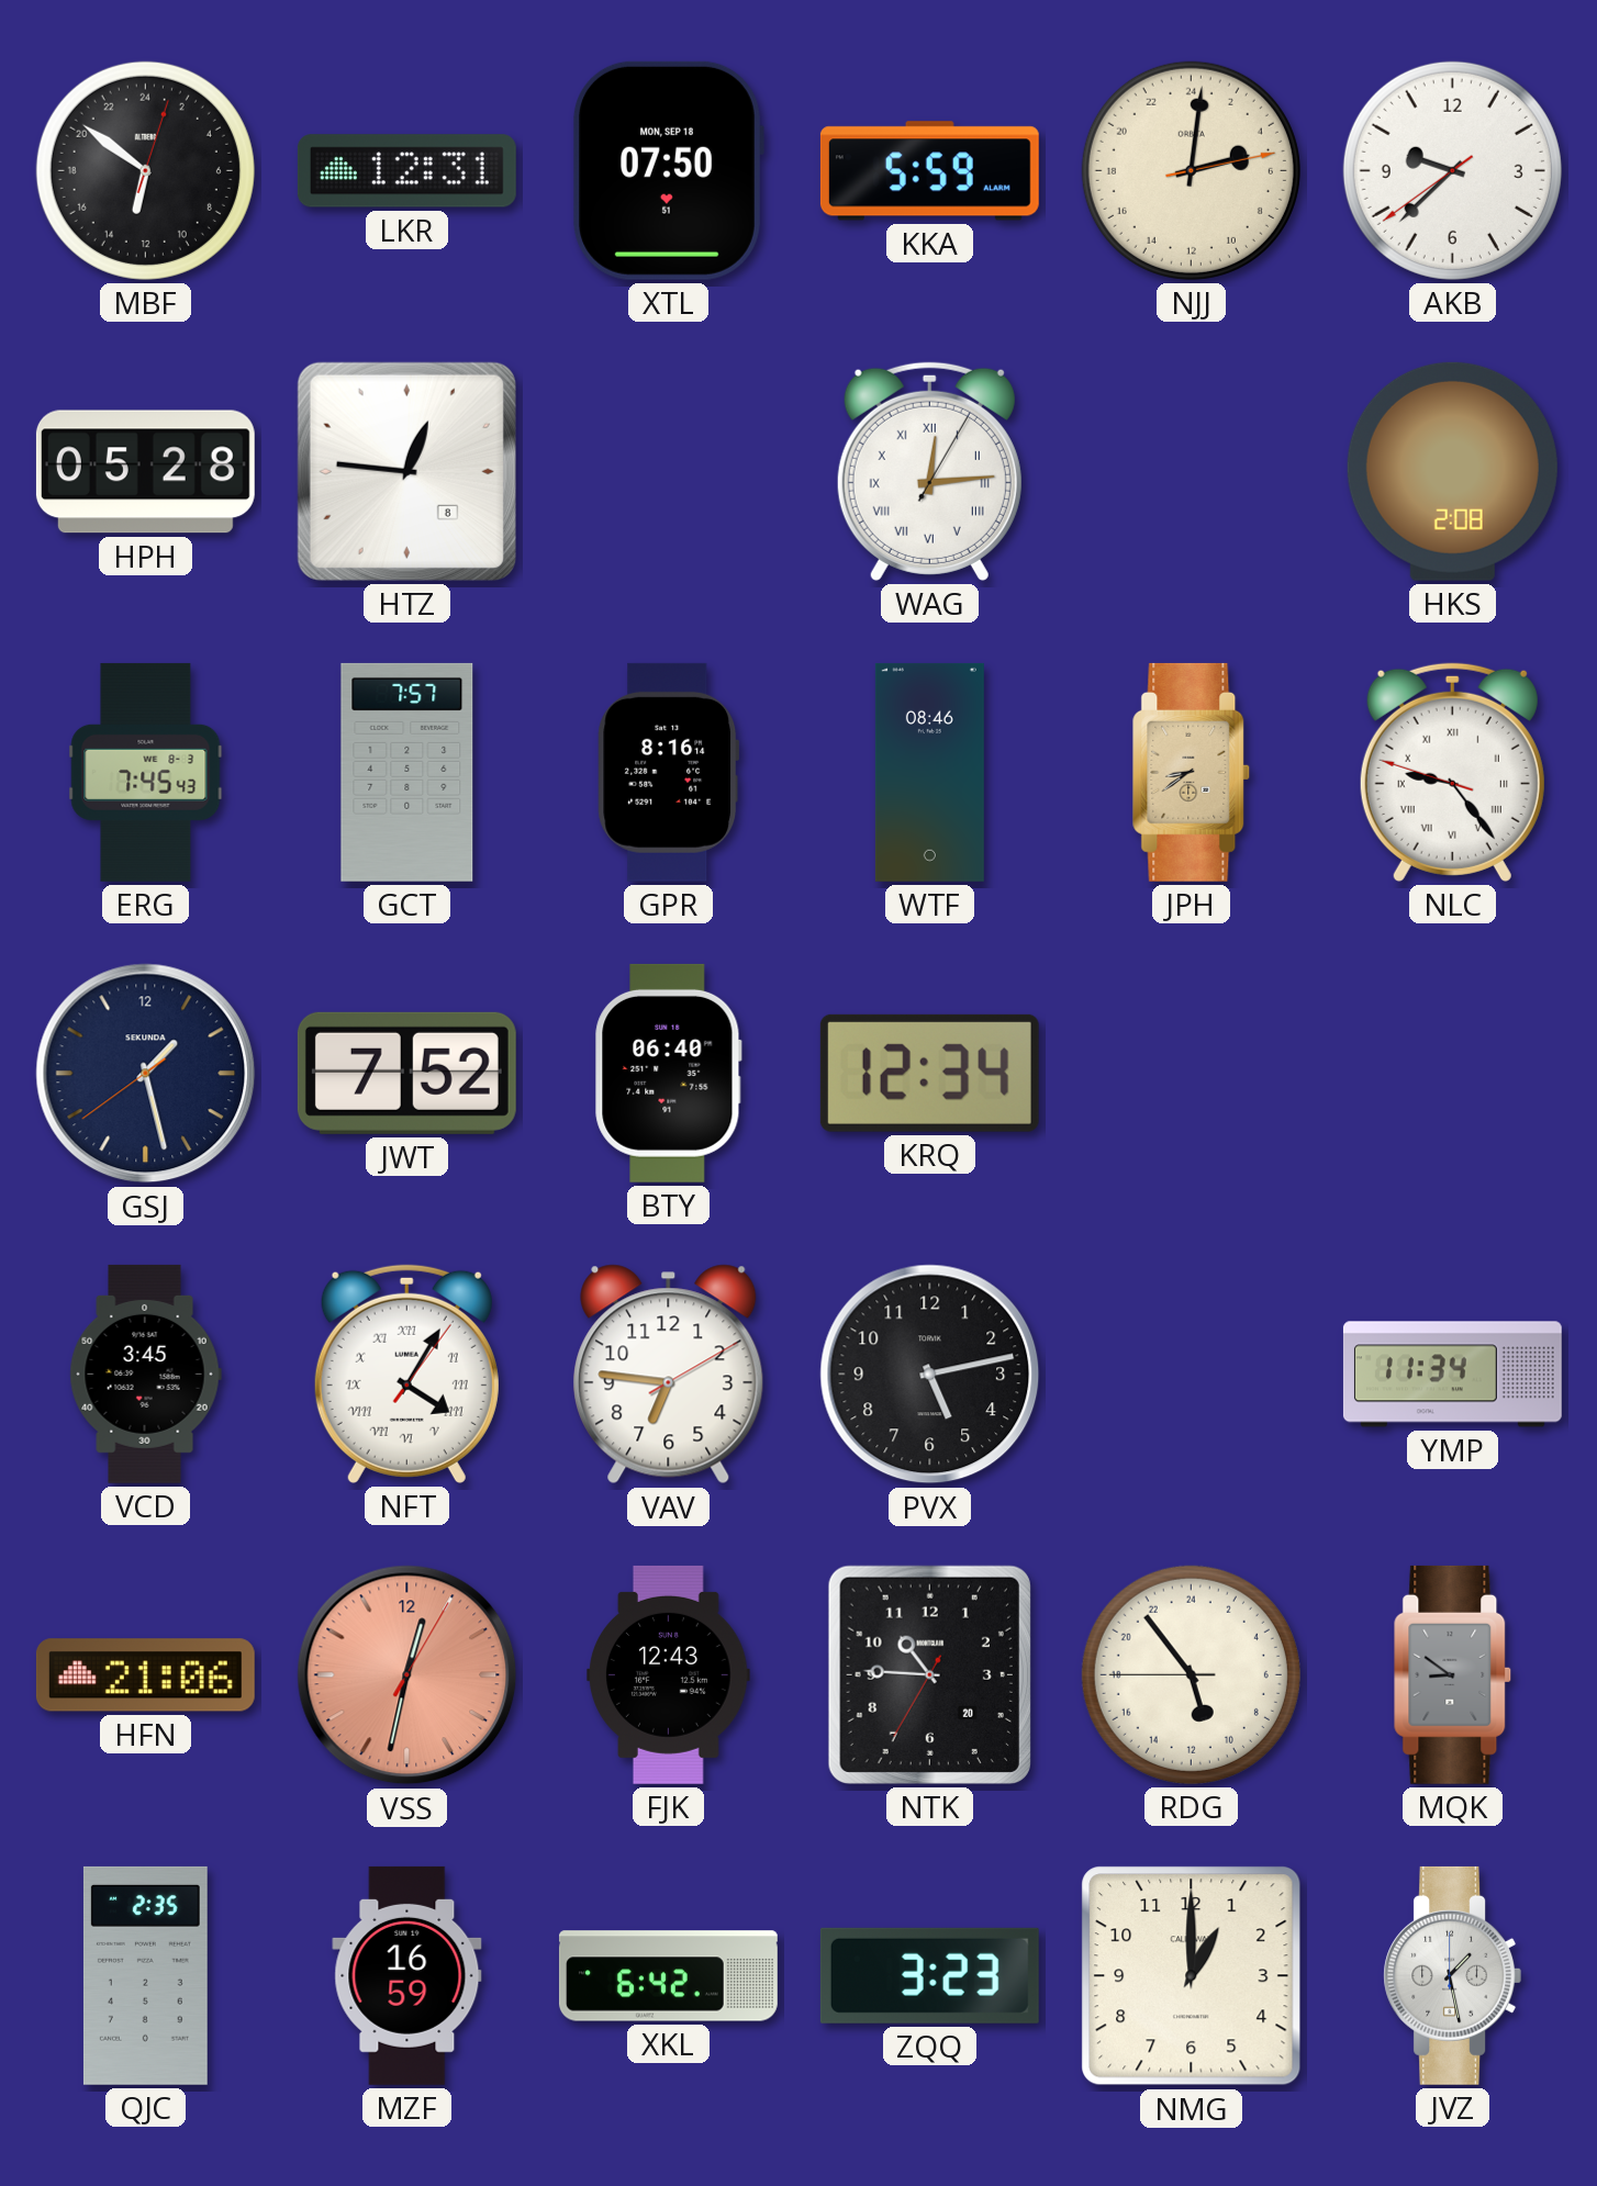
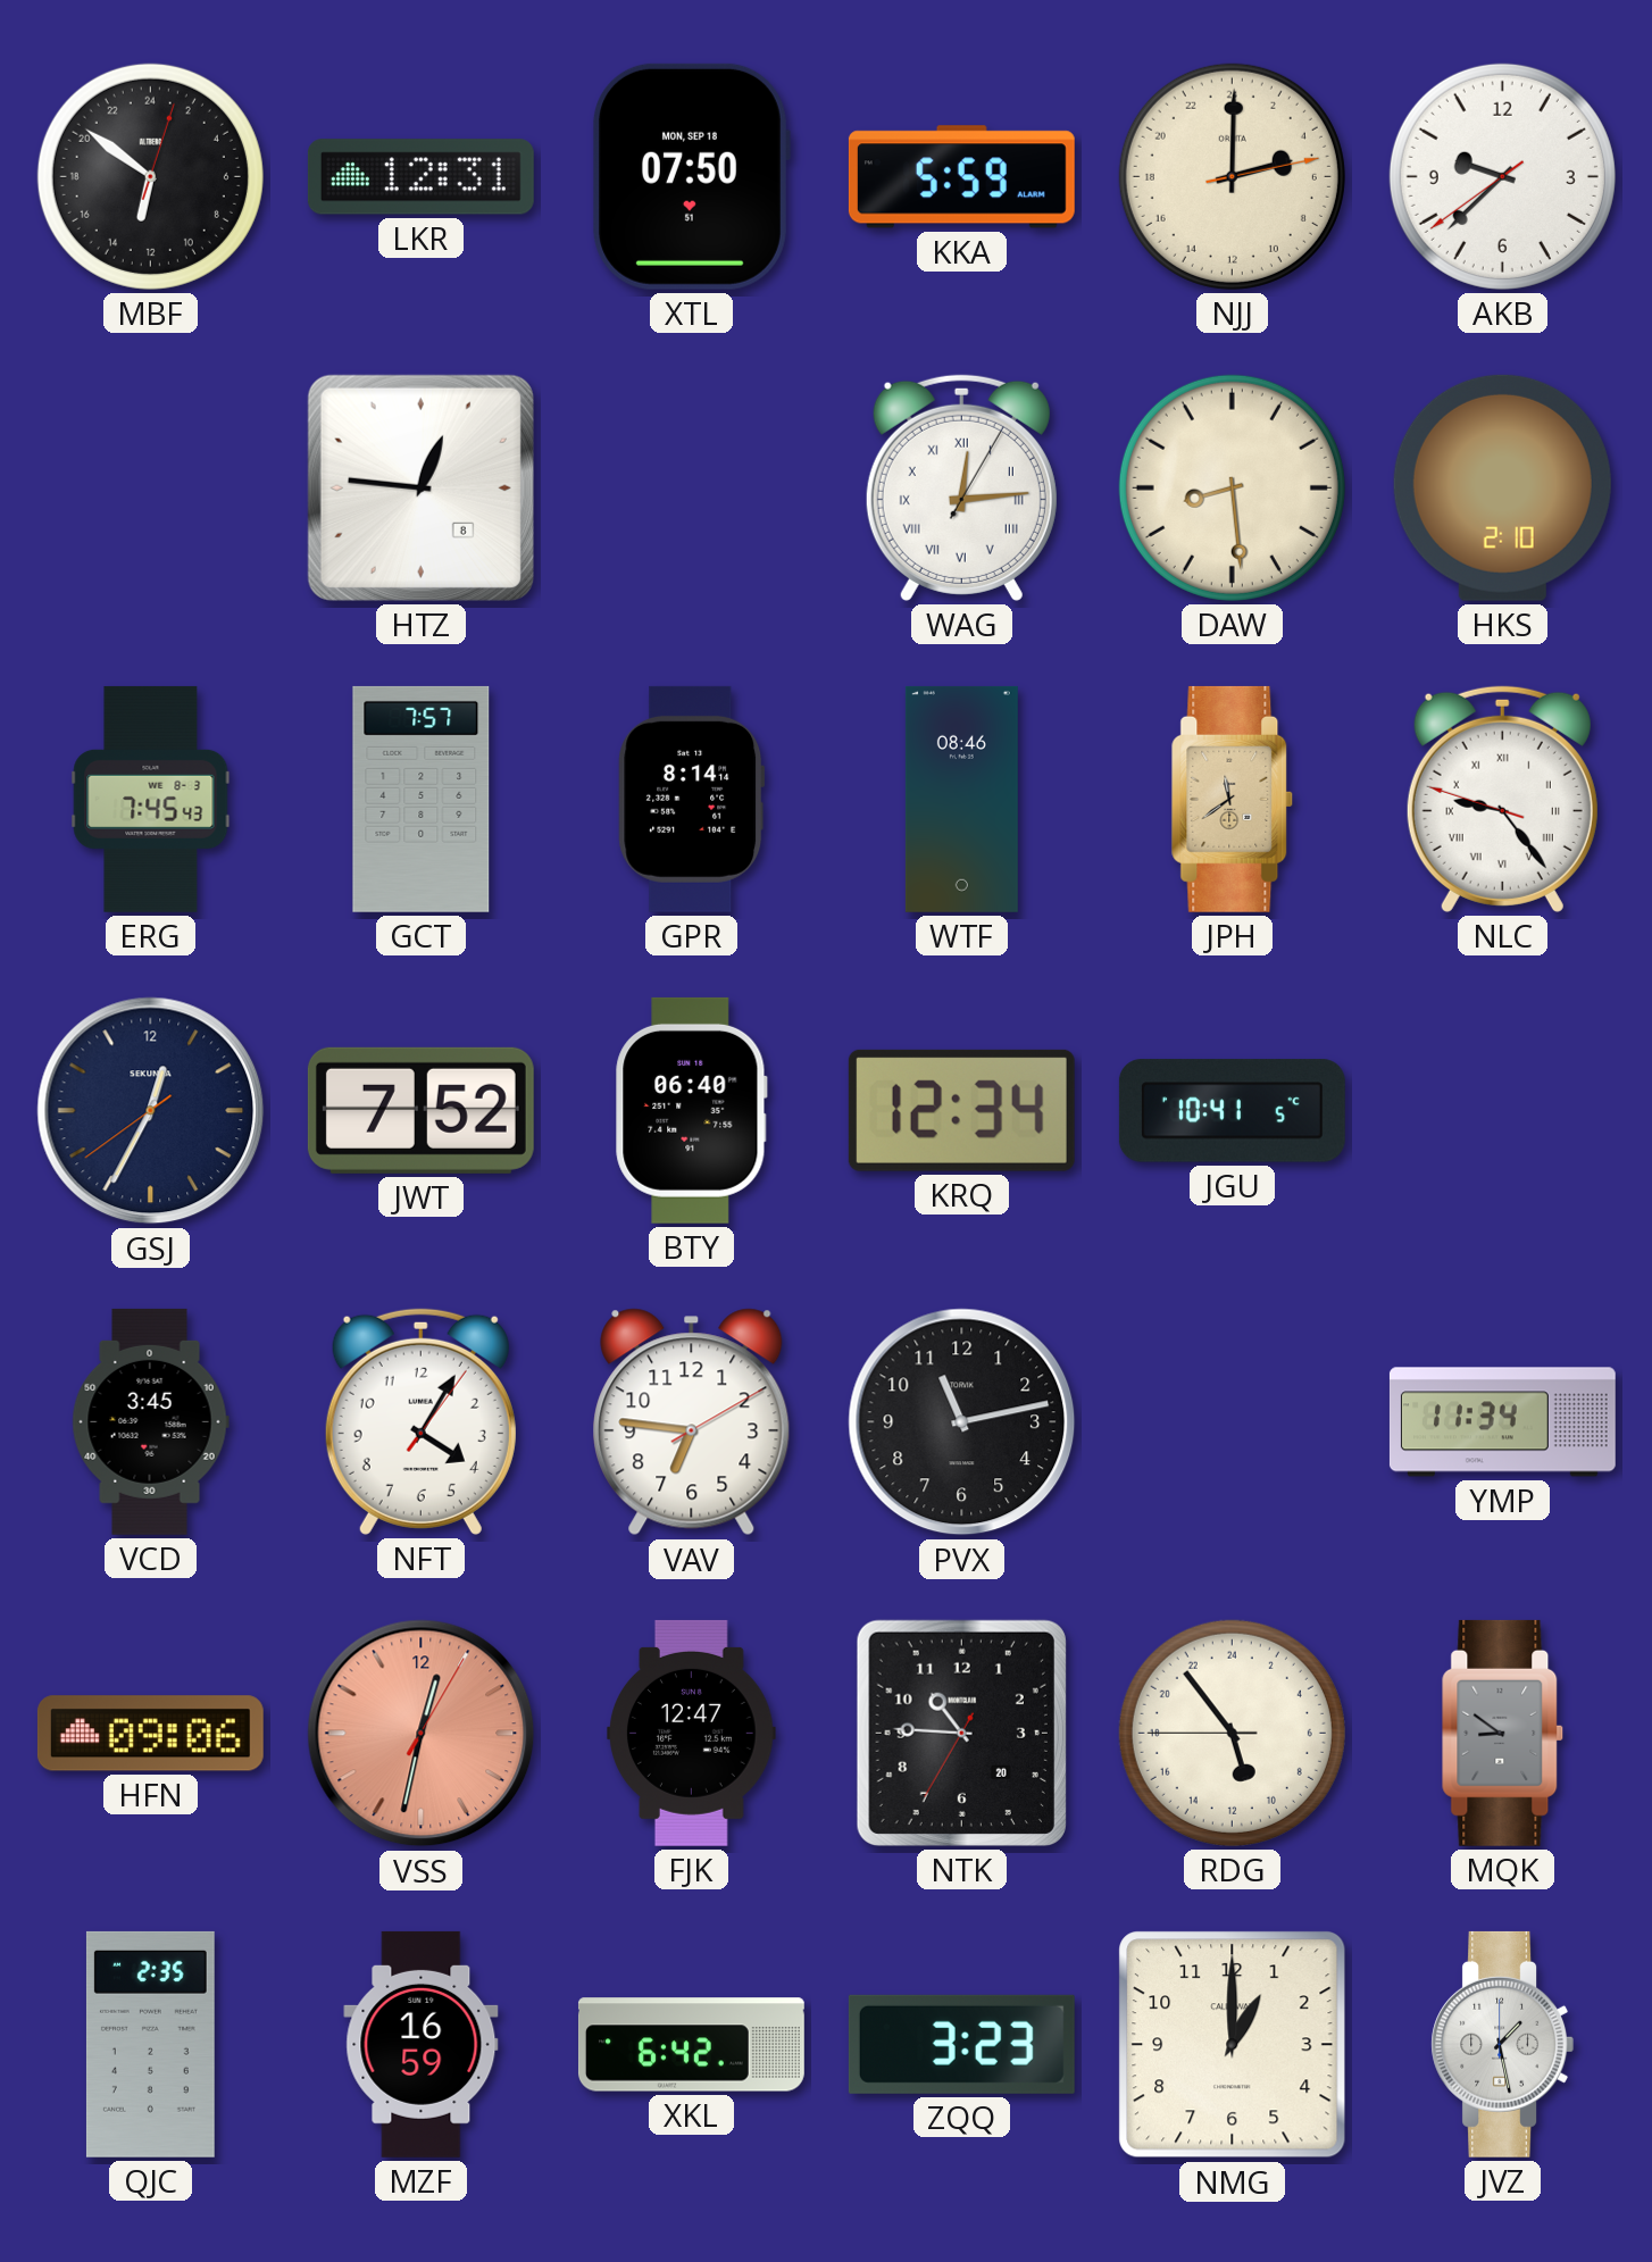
NJJ: 5:01 -> 5:00
HPH: 05:28 -> none
DAW: none -> 8:29
HKS: 2:08 -> 2:10
GPR: 8:16 -> 8:14
JPH: 8:39 -> 11:39
GSJ: 1:27 -> 12:34
JGU: none -> 10:41
NFT numerals: Roman -> Arabic
PVX: 5:13 -> 11:13
HFN: 21:06 -> 09:06
FJK: 12:43 -> 12:47
